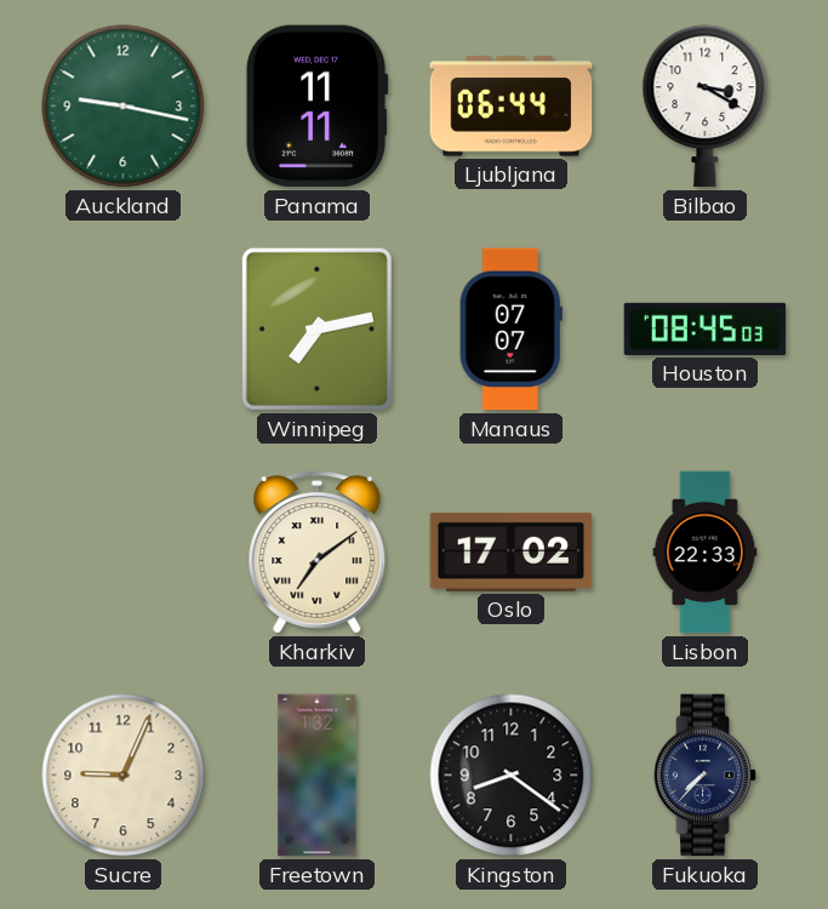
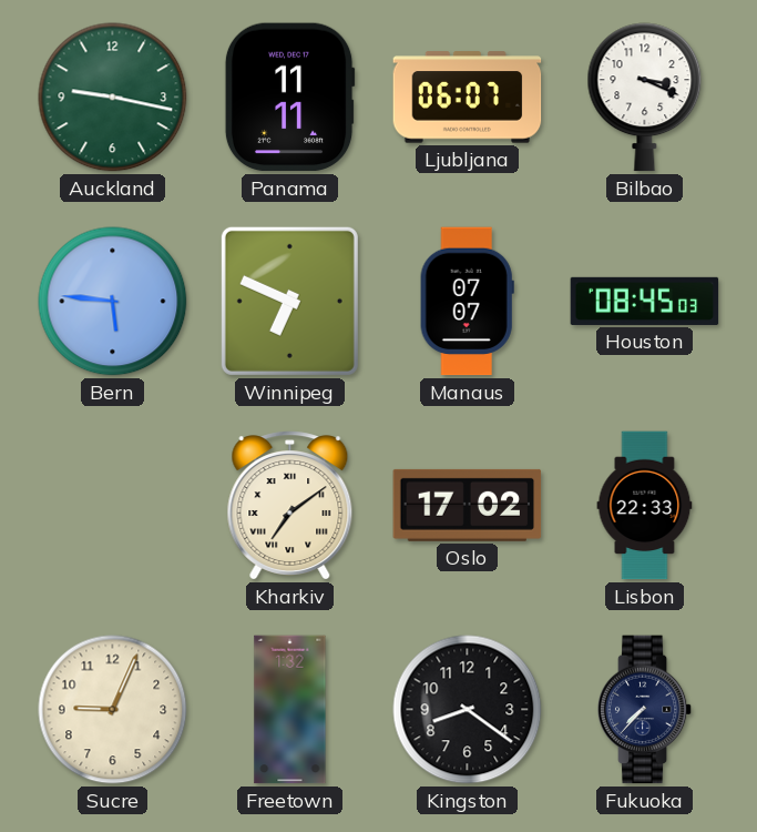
Ljubljana: 06:44 -> 06:07
Bilbao: 3:20 -> 3:19
Bern: none -> 5:46
Winnipeg: 7:13 -> 6:49
